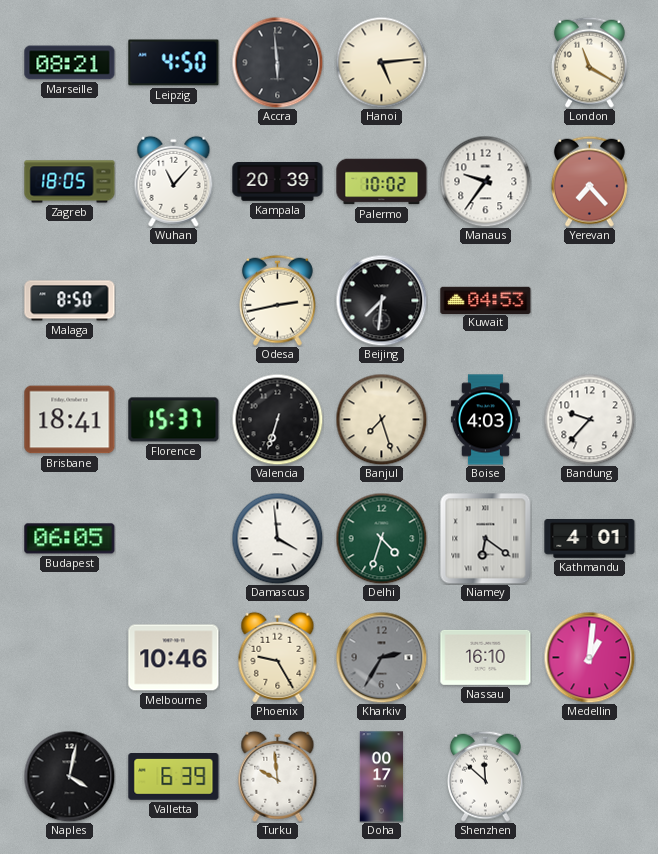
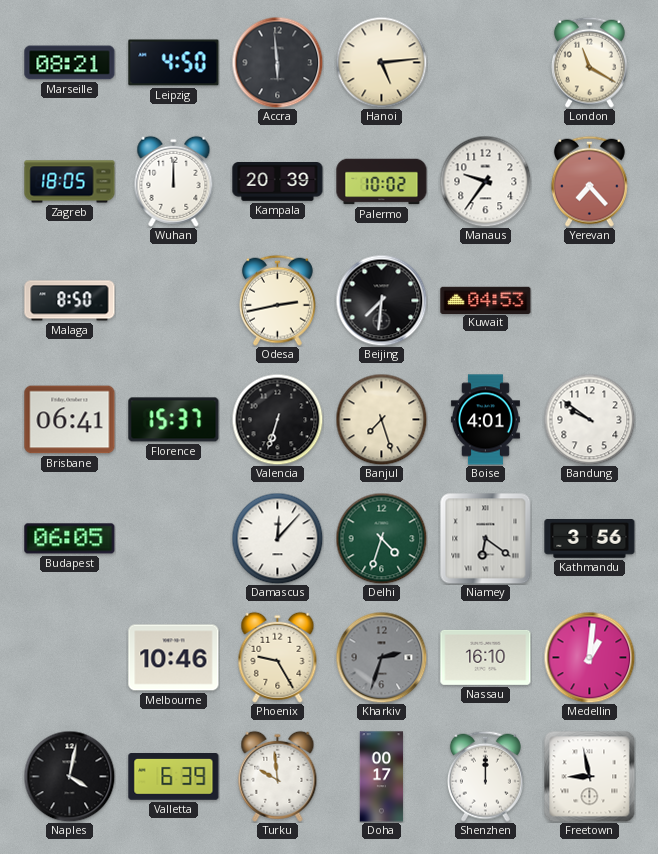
Wuhan: 11:07 -> 12:00
Brisbane: 18:41 -> 06:41
Boise: 4:03 -> 4:01
Bandung: 9:37 -> 9:51
Damascus: 3:59 -> 12:07
Kathmandu: 4:01 -> 3:56
Kharkiv: 2:35 -> 2:33
Shenzhen: 11:52 -> 12:00
Freetown: none -> 8:58
